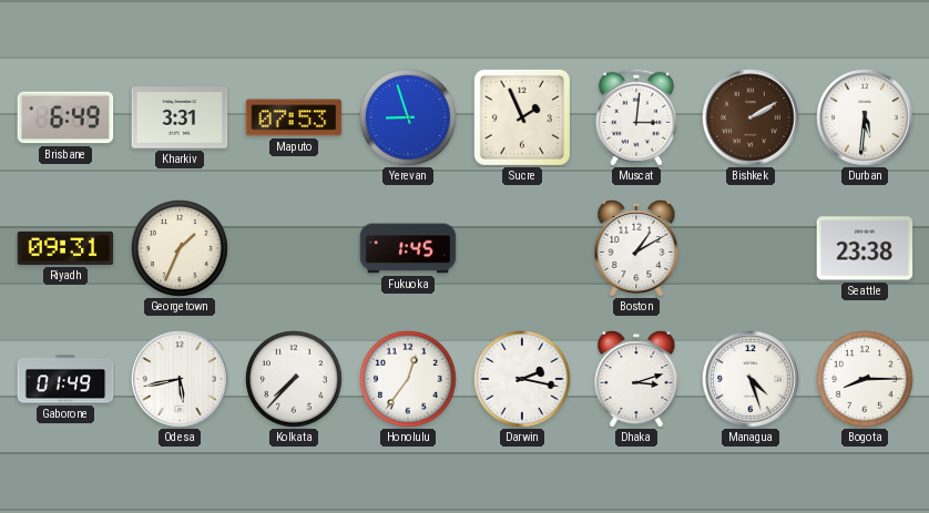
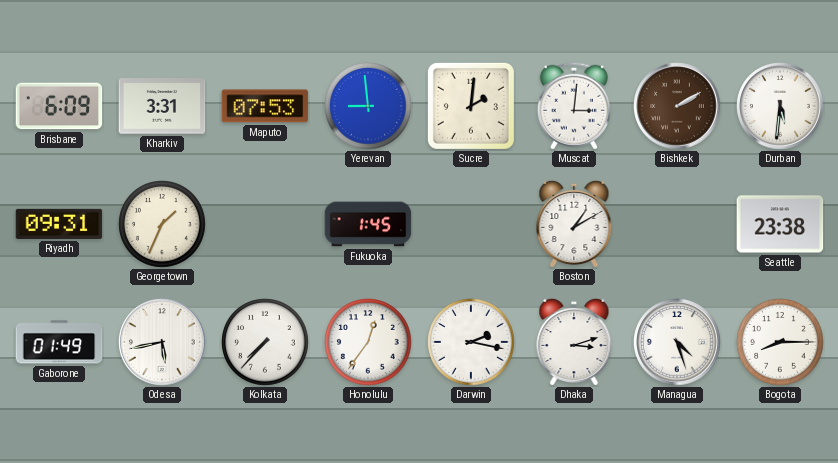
Brisbane: 6:49 -> 6:09
Yerevan: 8:57 -> 8:59
Sucre: 1:56 -> 2:01
